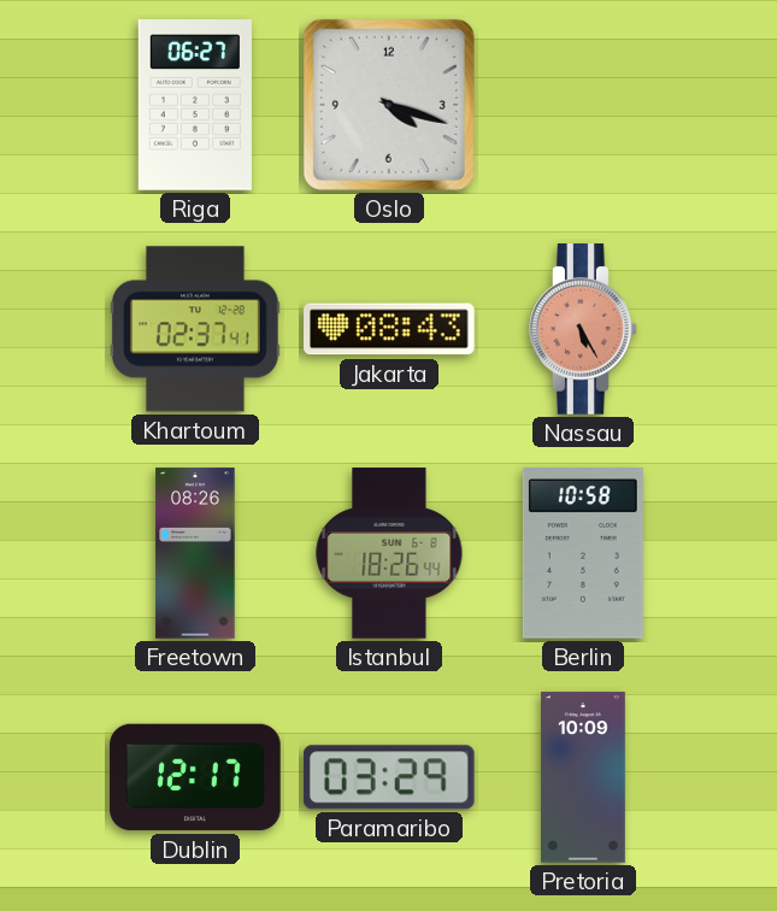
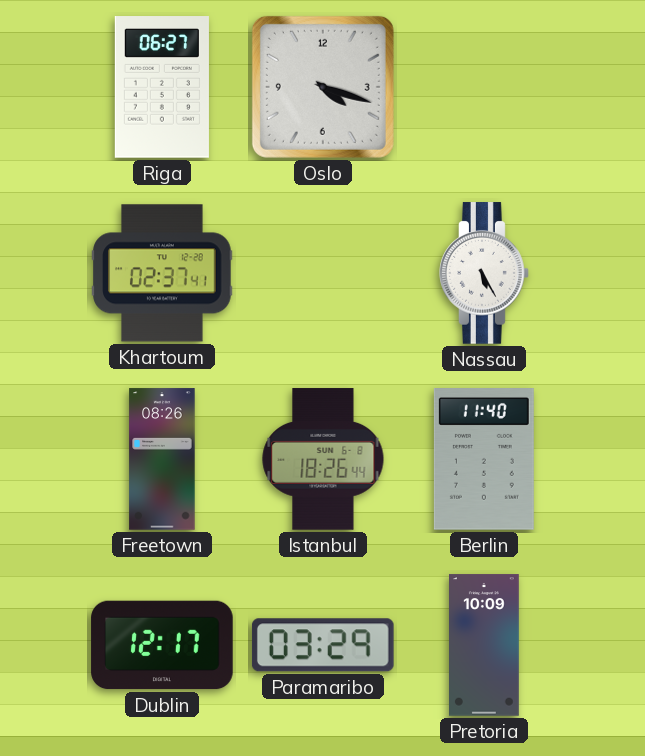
Jakarta: 08:43 -> none
Nassau dial: salmon -> white
Berlin: 10:58 -> 11:40
